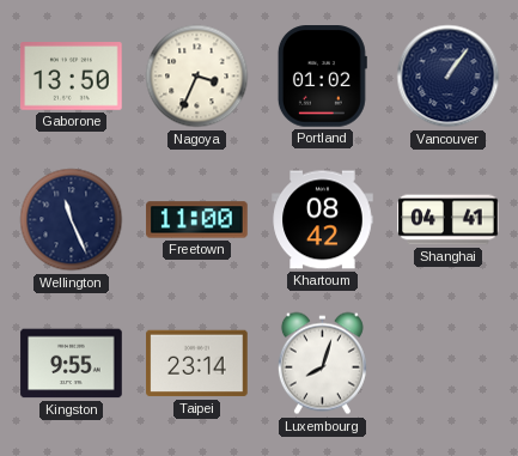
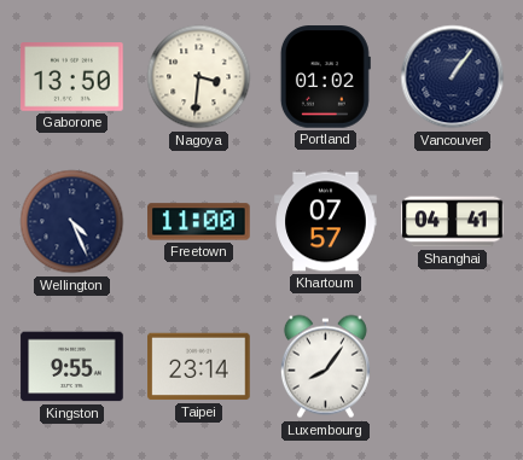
Nagoya: 3:34 -> 3:31
Wellington: 11:26 -> 4:26
Khartoum: 08:42 -> 07:57
Luxembourg: 8:03 -> 8:06
